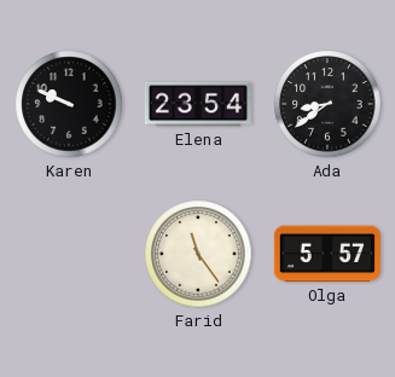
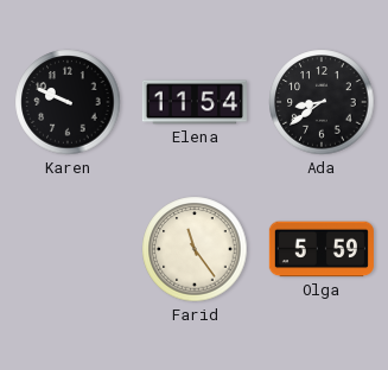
Elena: 23:54 -> 11:54
Olga: 5:57 -> 5:59
